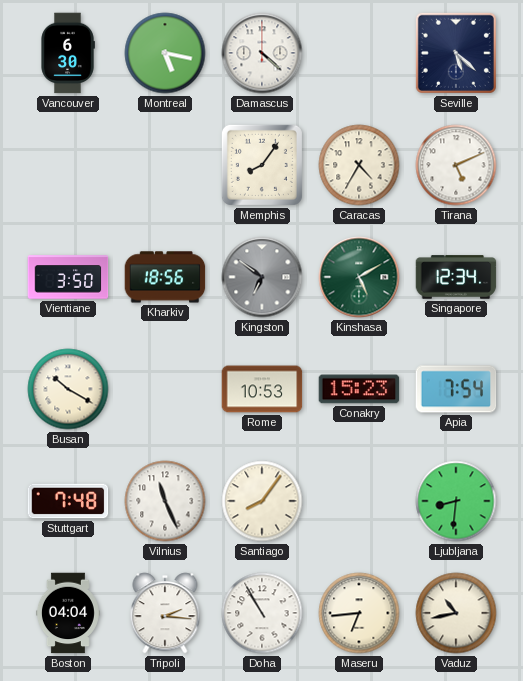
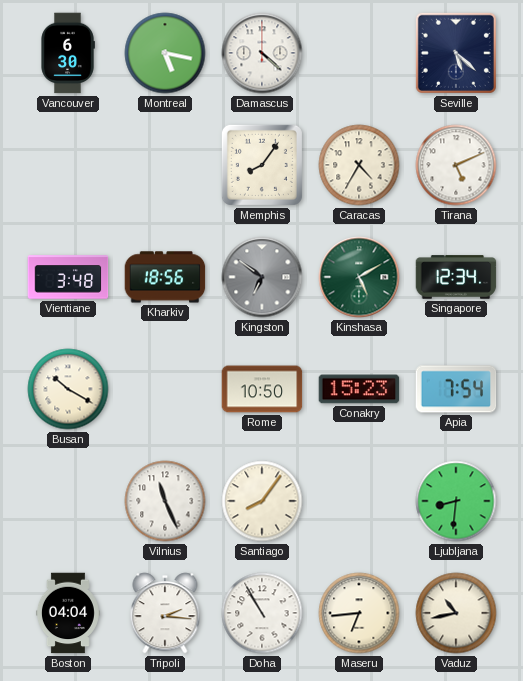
Vientiane: 3:50 -> 3:48
Rome: 10:53 -> 10:50
Stuttgart: 7:48 -> none
